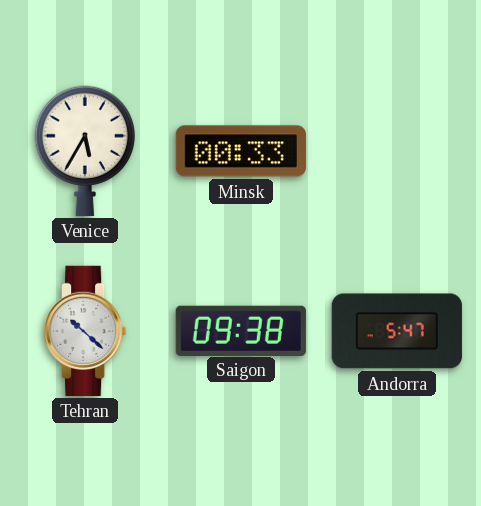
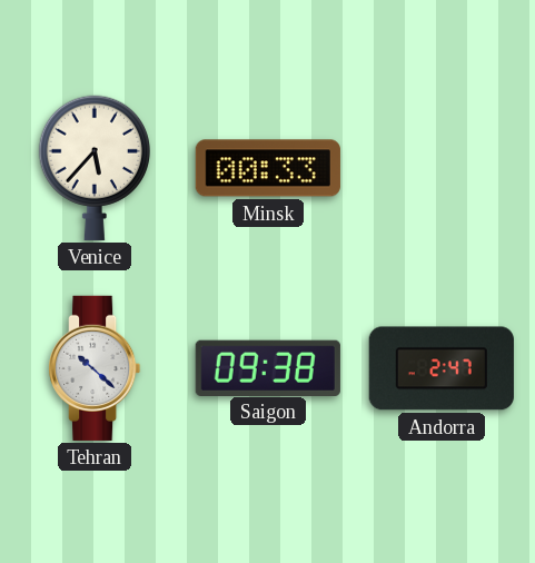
Venice: 5:35 -> 5:37
Andorra: 5:47 -> 2:47
